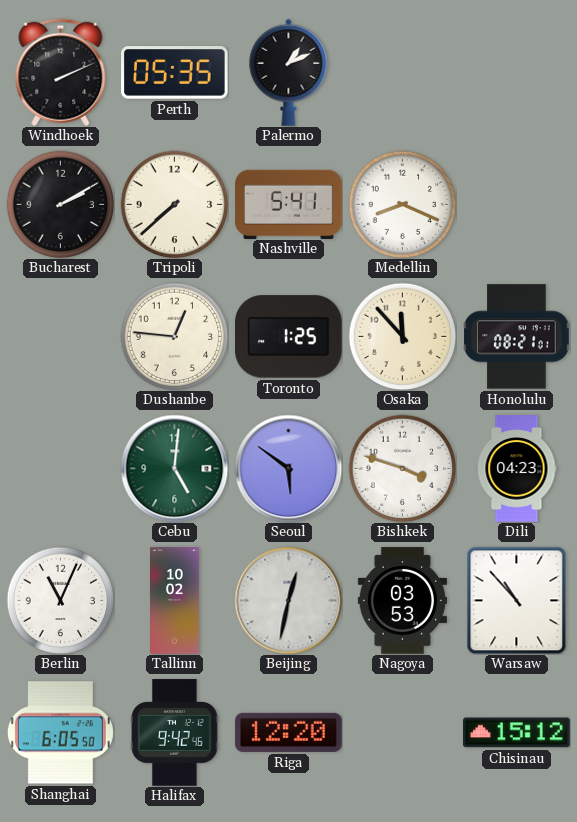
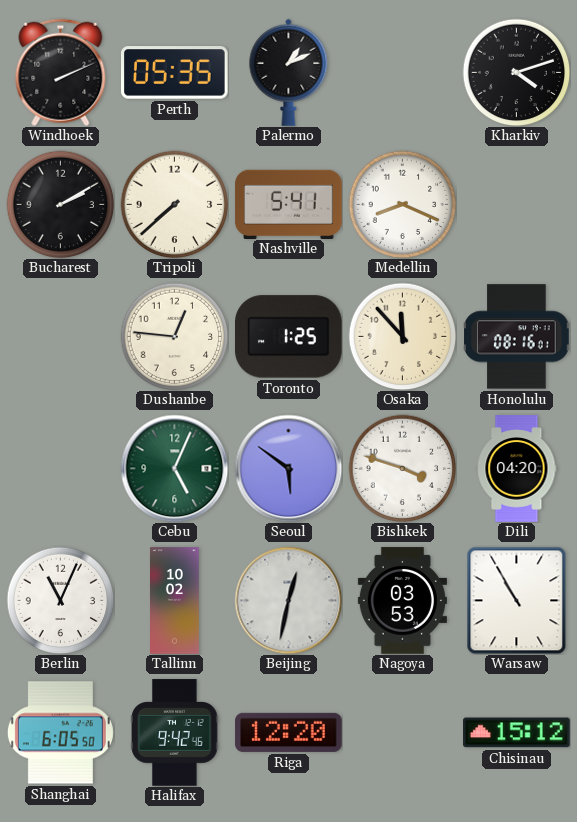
Kharkiv: none -> 4:12
Honolulu: 08:21 -> 08:16
Cebu: 5:01 -> 5:04
Dili: 04:23 -> 04:20
Warsaw: 10:53 -> 10:55
